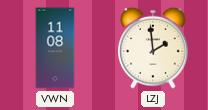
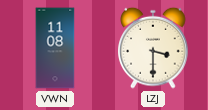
LZJ: 1:59 -> 3:30
